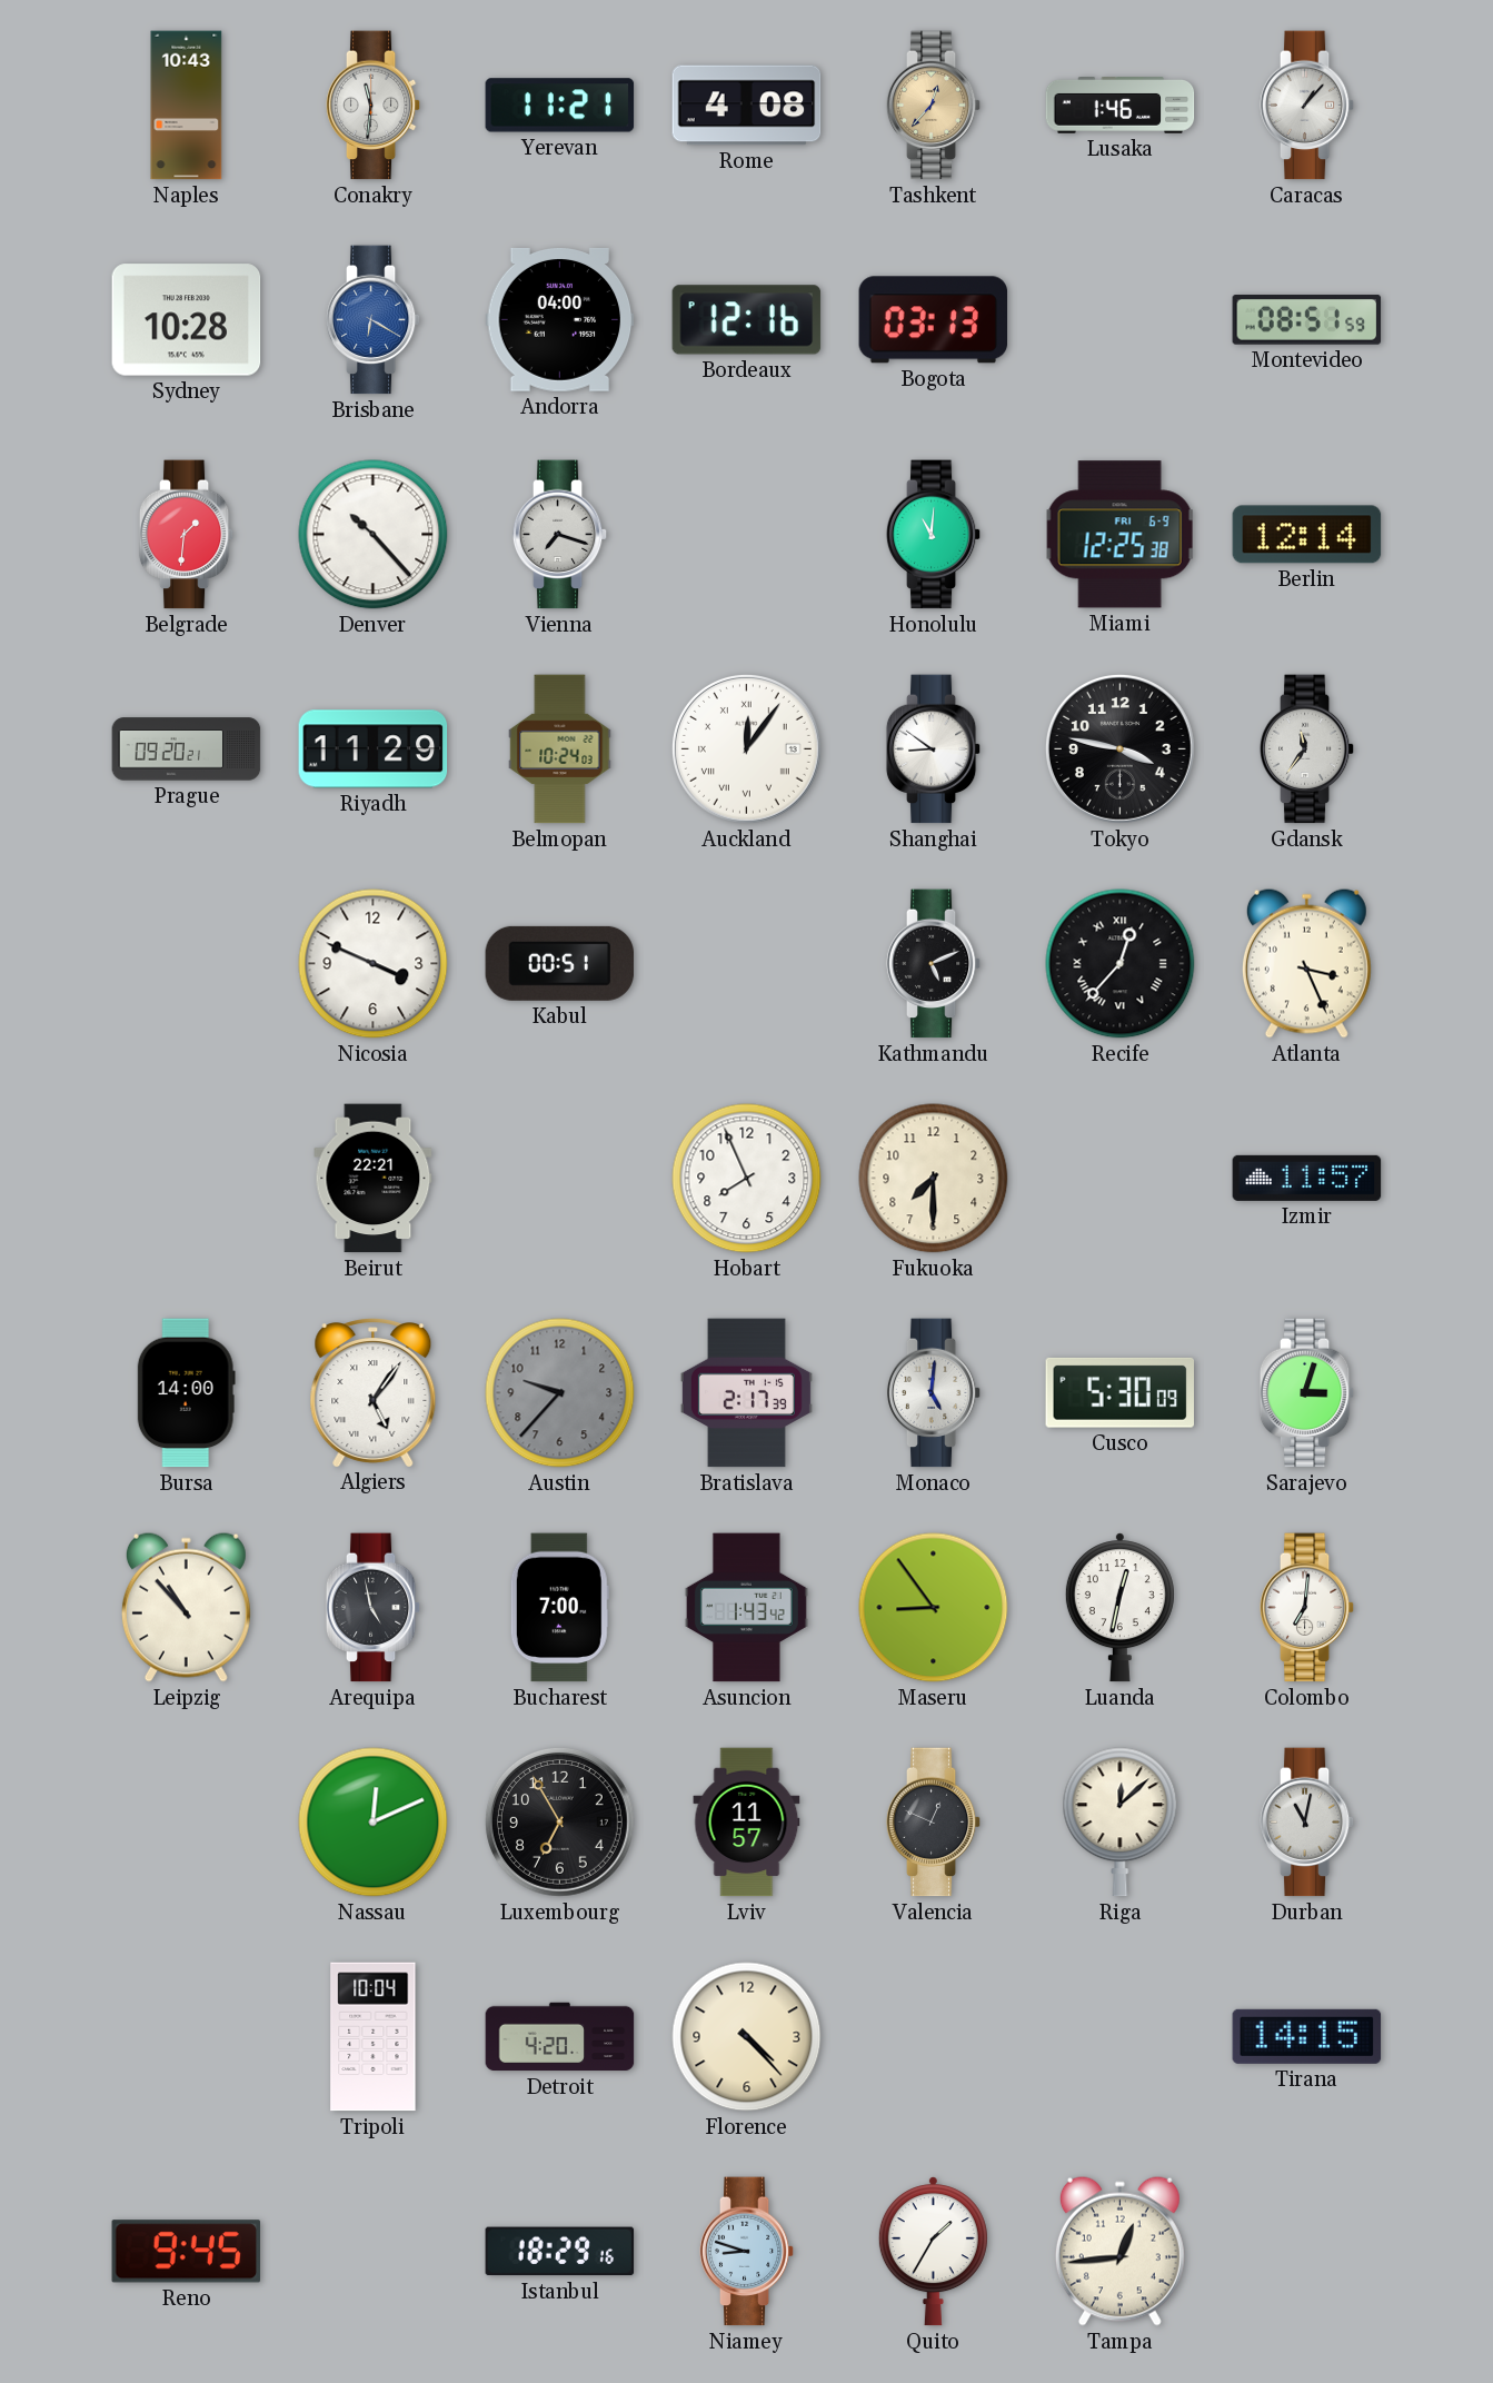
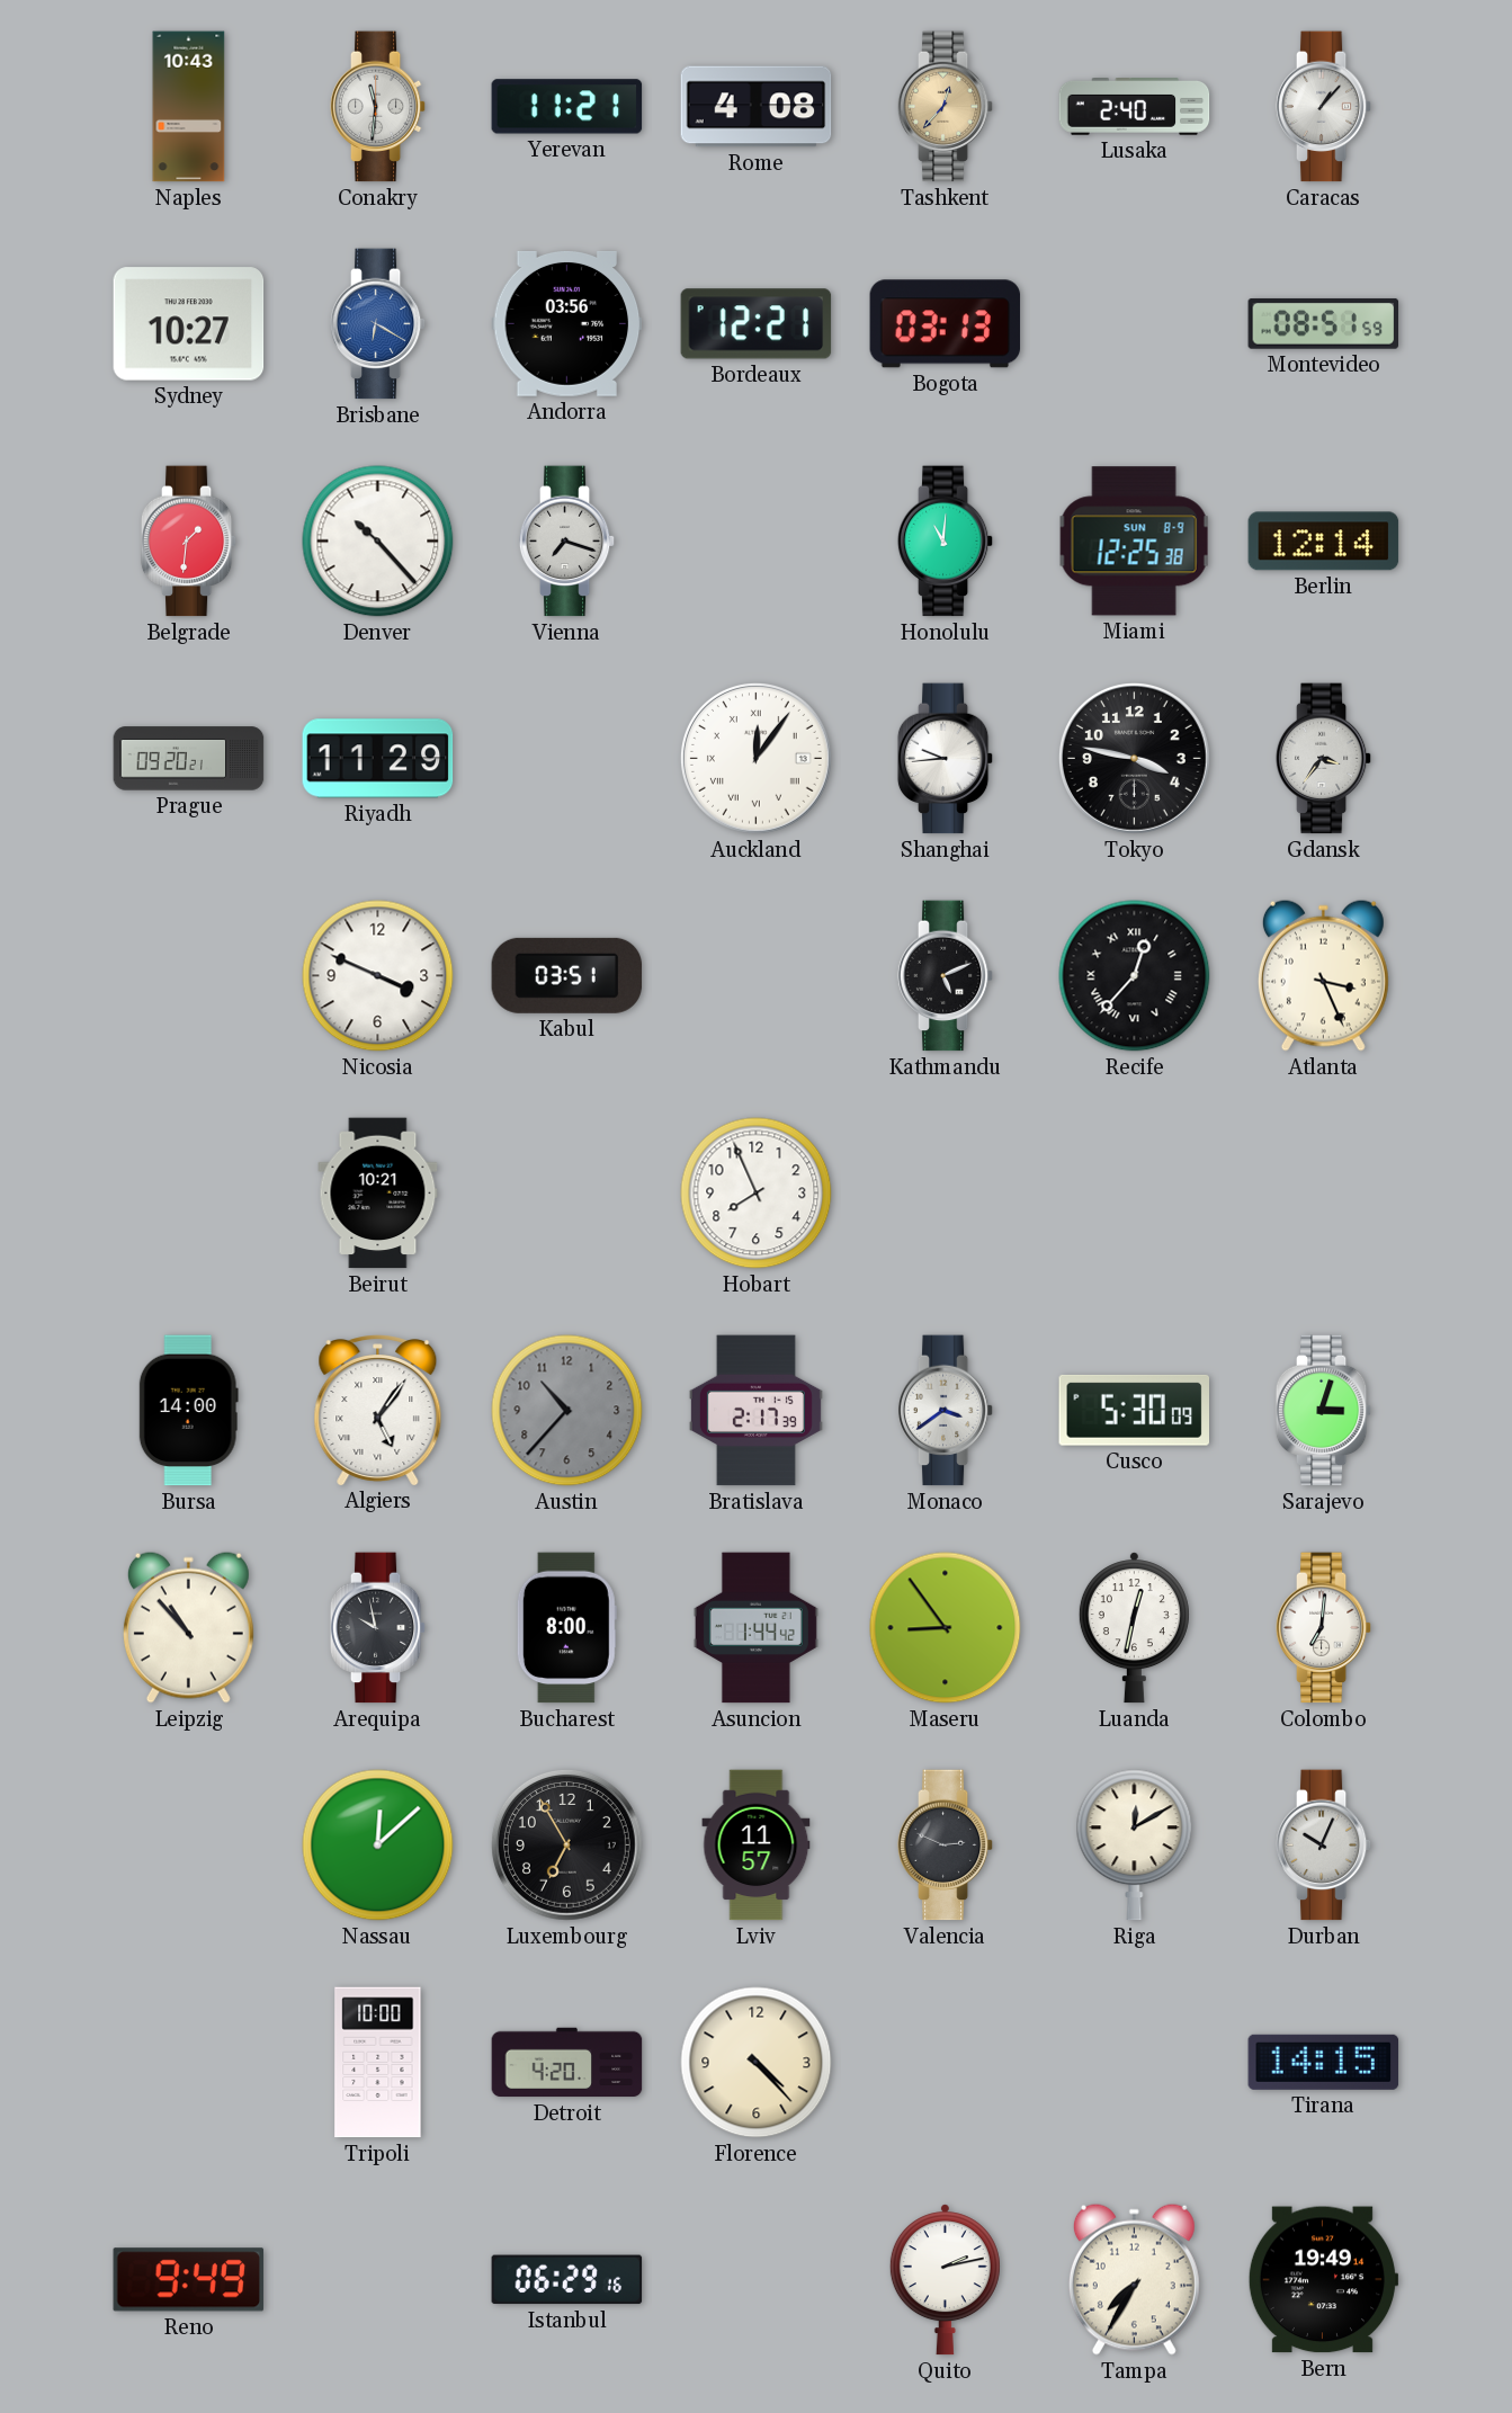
Lusaka: 1:46 -> 2:40
Sydney: 10:28 -> 10:27
Andorra: 04:00 -> 03:56
Bordeaux: 12:16 -> 12:21
Miami date: FRI 6-9 -> SUN 8-9
Belmopan: 10:24 -> none
Shanghai: 8:51 -> 9:44
Gdansk: 11:36 -> 3:36
Kabul: 00:51 -> 03:51
Beirut: 22:21 -> 10:21
Fukuoka: 7:30 -> none
Izmir: 11:57 -> none
Austin: 9:37 -> 10:37
Monaco: 5:01 -> 3:39
Arequipa: 4:58 -> 9:58
Bucharest: 7:00 -> 8:00
Asuncion: 1:43 -> 1:44
Nassau: 12:11 -> 12:08
Valencia: 12:49 -> 2:49
Riga: 12:08 -> 12:10
Durban: 11:02 -> 10:04
Tripoli: 10:04 -> 10:00
Reno: 9:45 -> 9:49
Istanbul: 18:29 -> 06:29
Niamey: 8:48 -> none
Quito: 1:35 -> 2:13
Tampa: 12:44 -> 7:35
Bern: none -> 19:49
